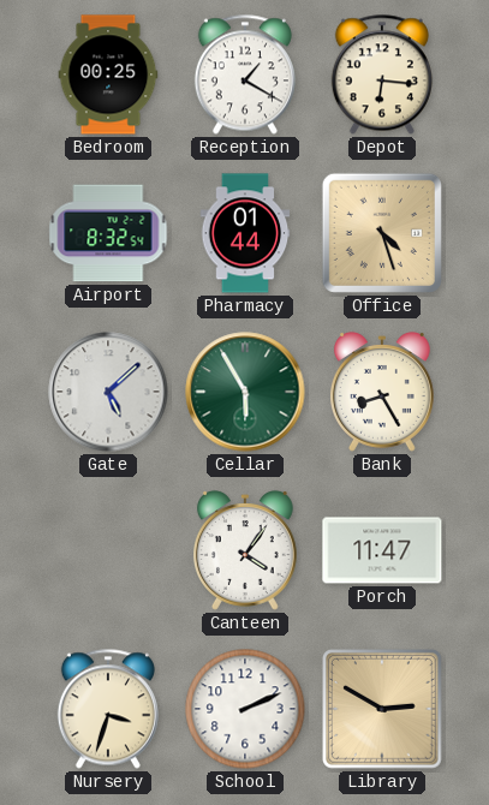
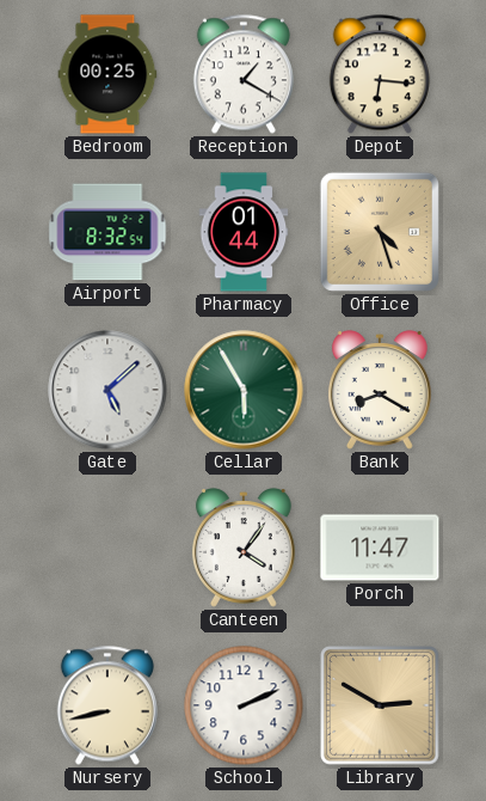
Bank: 8:25 -> 8:20
Nursery: 3:33 -> 8:43
